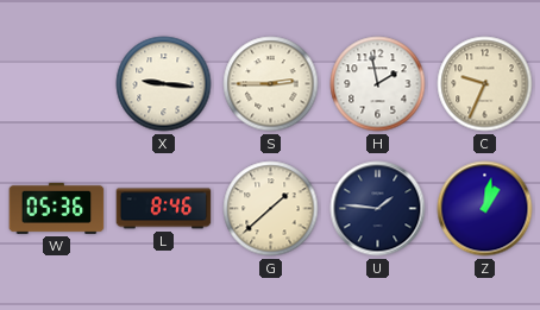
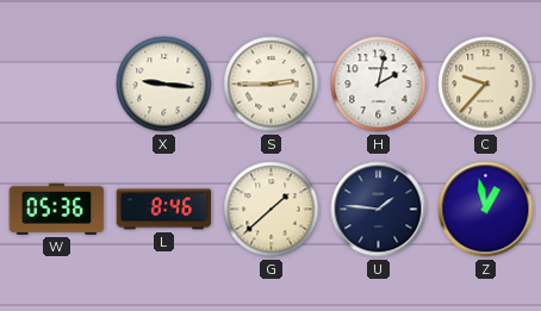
H: 1:58 -> 2:02
C: 9:34 -> 9:37
Z: 1:02 -> 12:58
